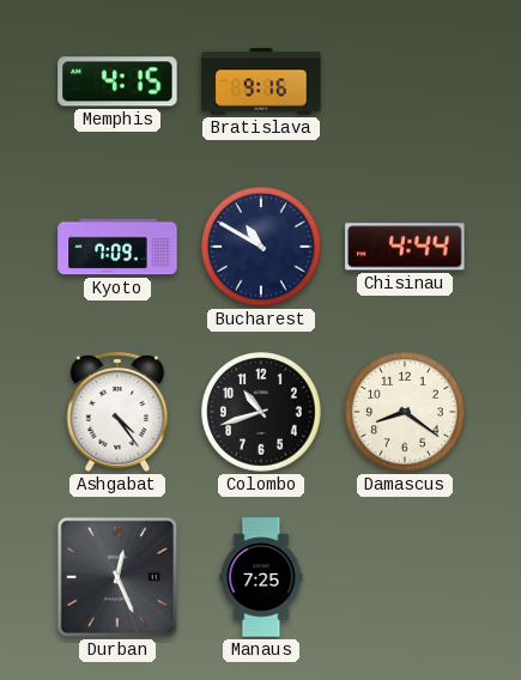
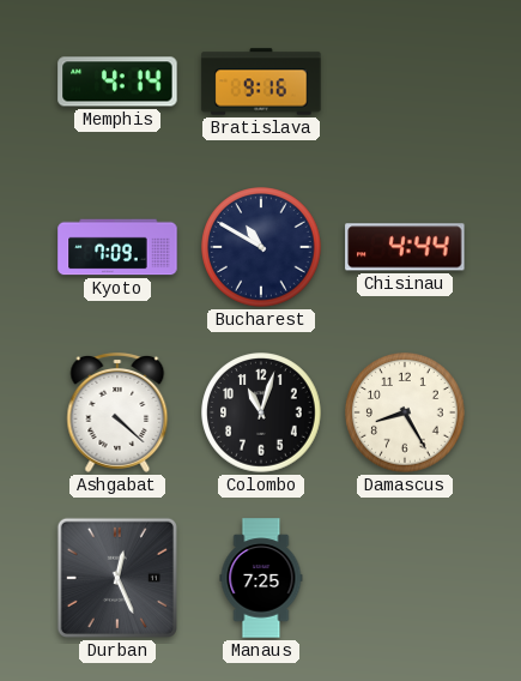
Memphis: 4:15 -> 4:14
Ashgabat: 4:24 -> 4:22
Colombo: 10:42 -> 11:03
Damascus: 8:21 -> 8:25
